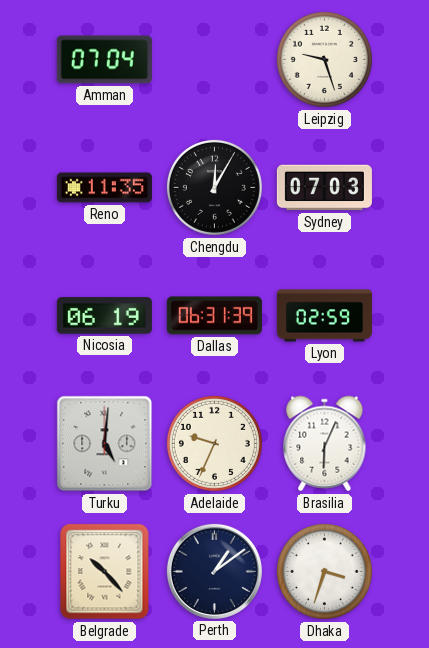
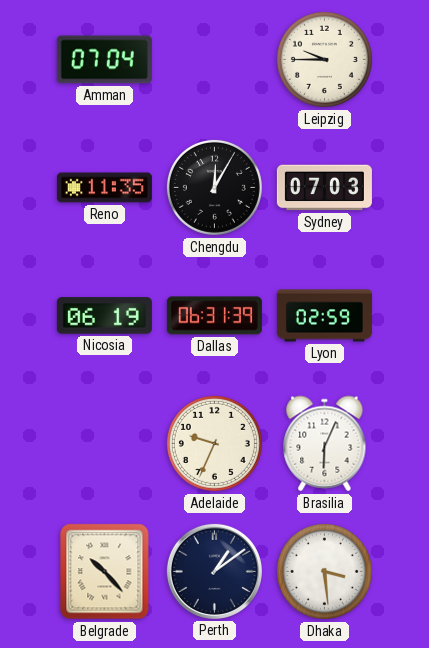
Leipzig: 9:27 -> 9:45
Turku: 5:01 -> none
Dhaka: 3:33 -> 3:29
